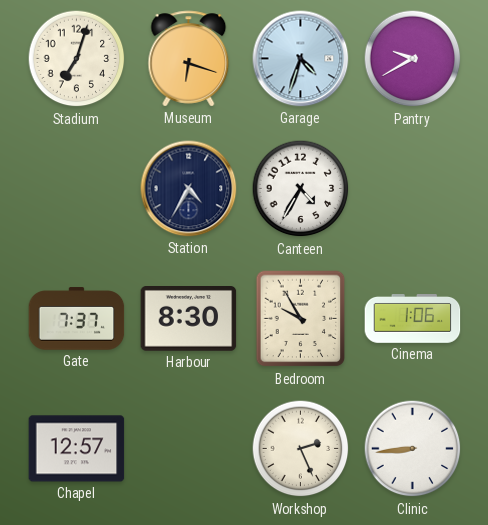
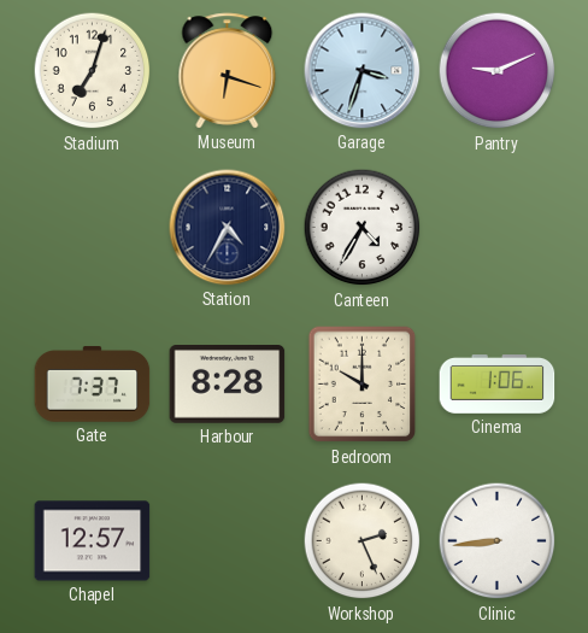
Garage: 4:33 -> 3:33
Pantry: 9:40 -> 9:11
Harbour: 8:30 -> 8:28
Bedroom: 9:55 -> 10:00
